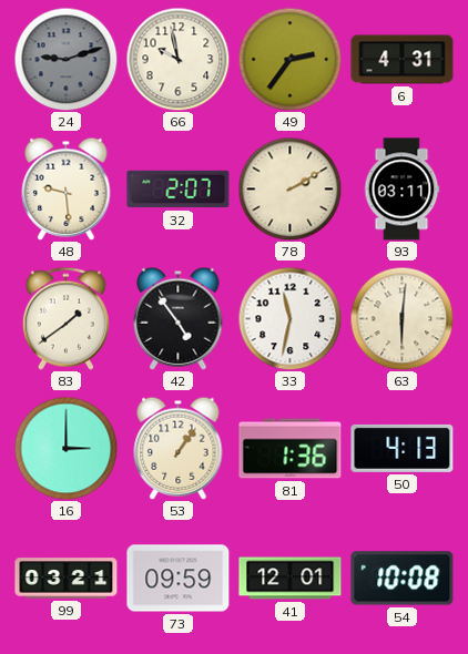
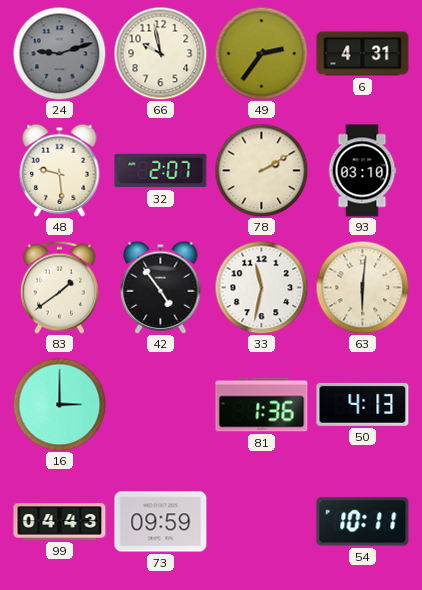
93: 03:11 -> 03:10
53: 1:06 -> none
99: 03:21 -> 04:43
41: 12:01 -> none
54: 10:08 -> 10:11
